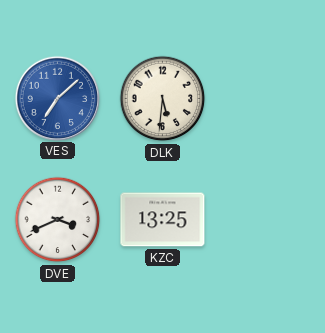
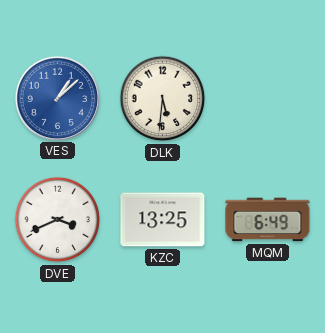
VES: 7:08 -> 1:08
MQM: none -> 6:49
